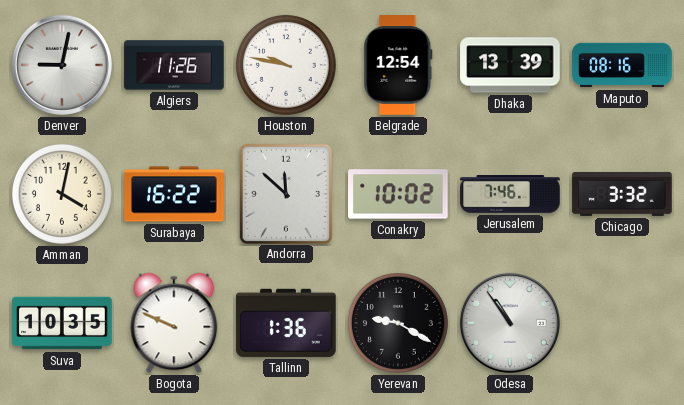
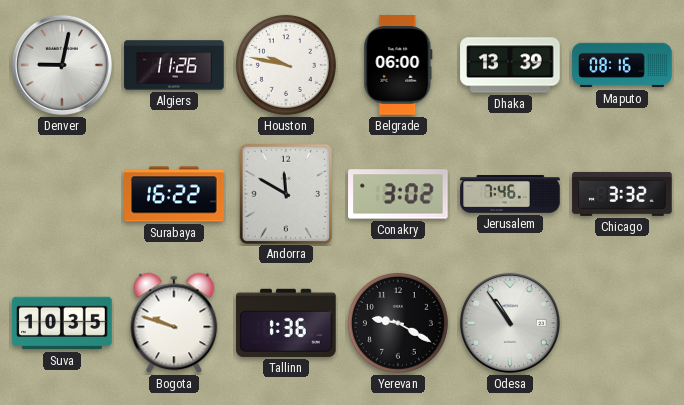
Belgrade: 12:54 -> 06:00
Amman: 4:02 -> none
Andorra: 11:52 -> 11:50
Conakry: 10:02 -> 3:02
Bogota: 9:49 -> 9:48
